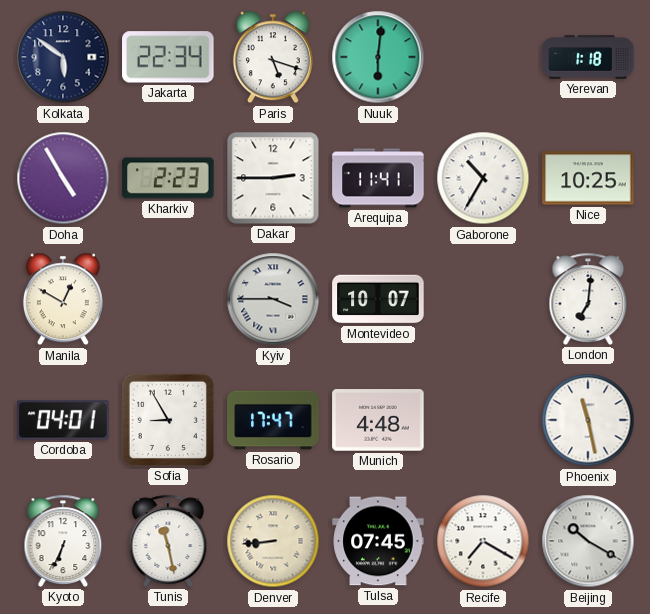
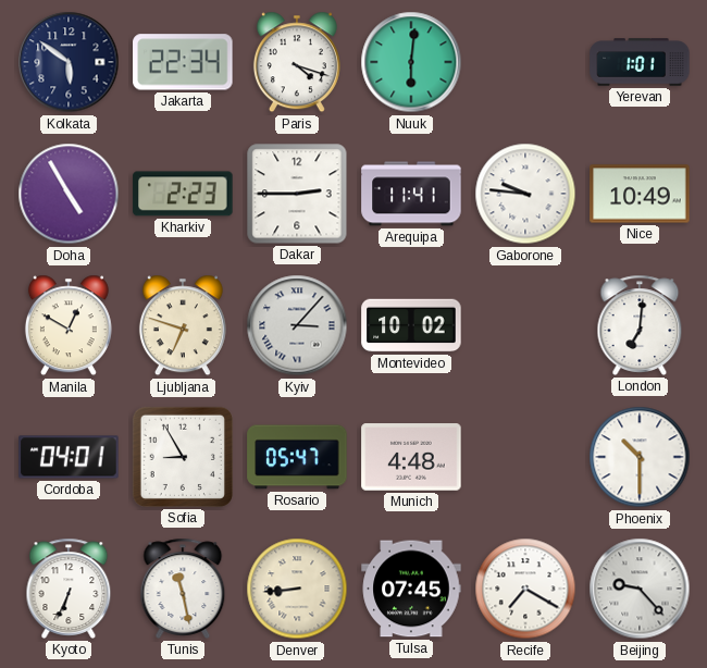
Paris: 5:18 -> 4:18
Yerevan: 1:18 -> 1:01
Gaborone: 10:35 -> 9:46
Nice: 10:25 -> 10:49
Ljubljana: none -> 6:48
Kyiv: 3:45 -> 3:07
Montevideo: 10:07 -> 10:02
Rosario: 17:47 -> 05:47
Phoenix: 11:28 -> 10:30
Beijing: 10:20 -> 9:23
